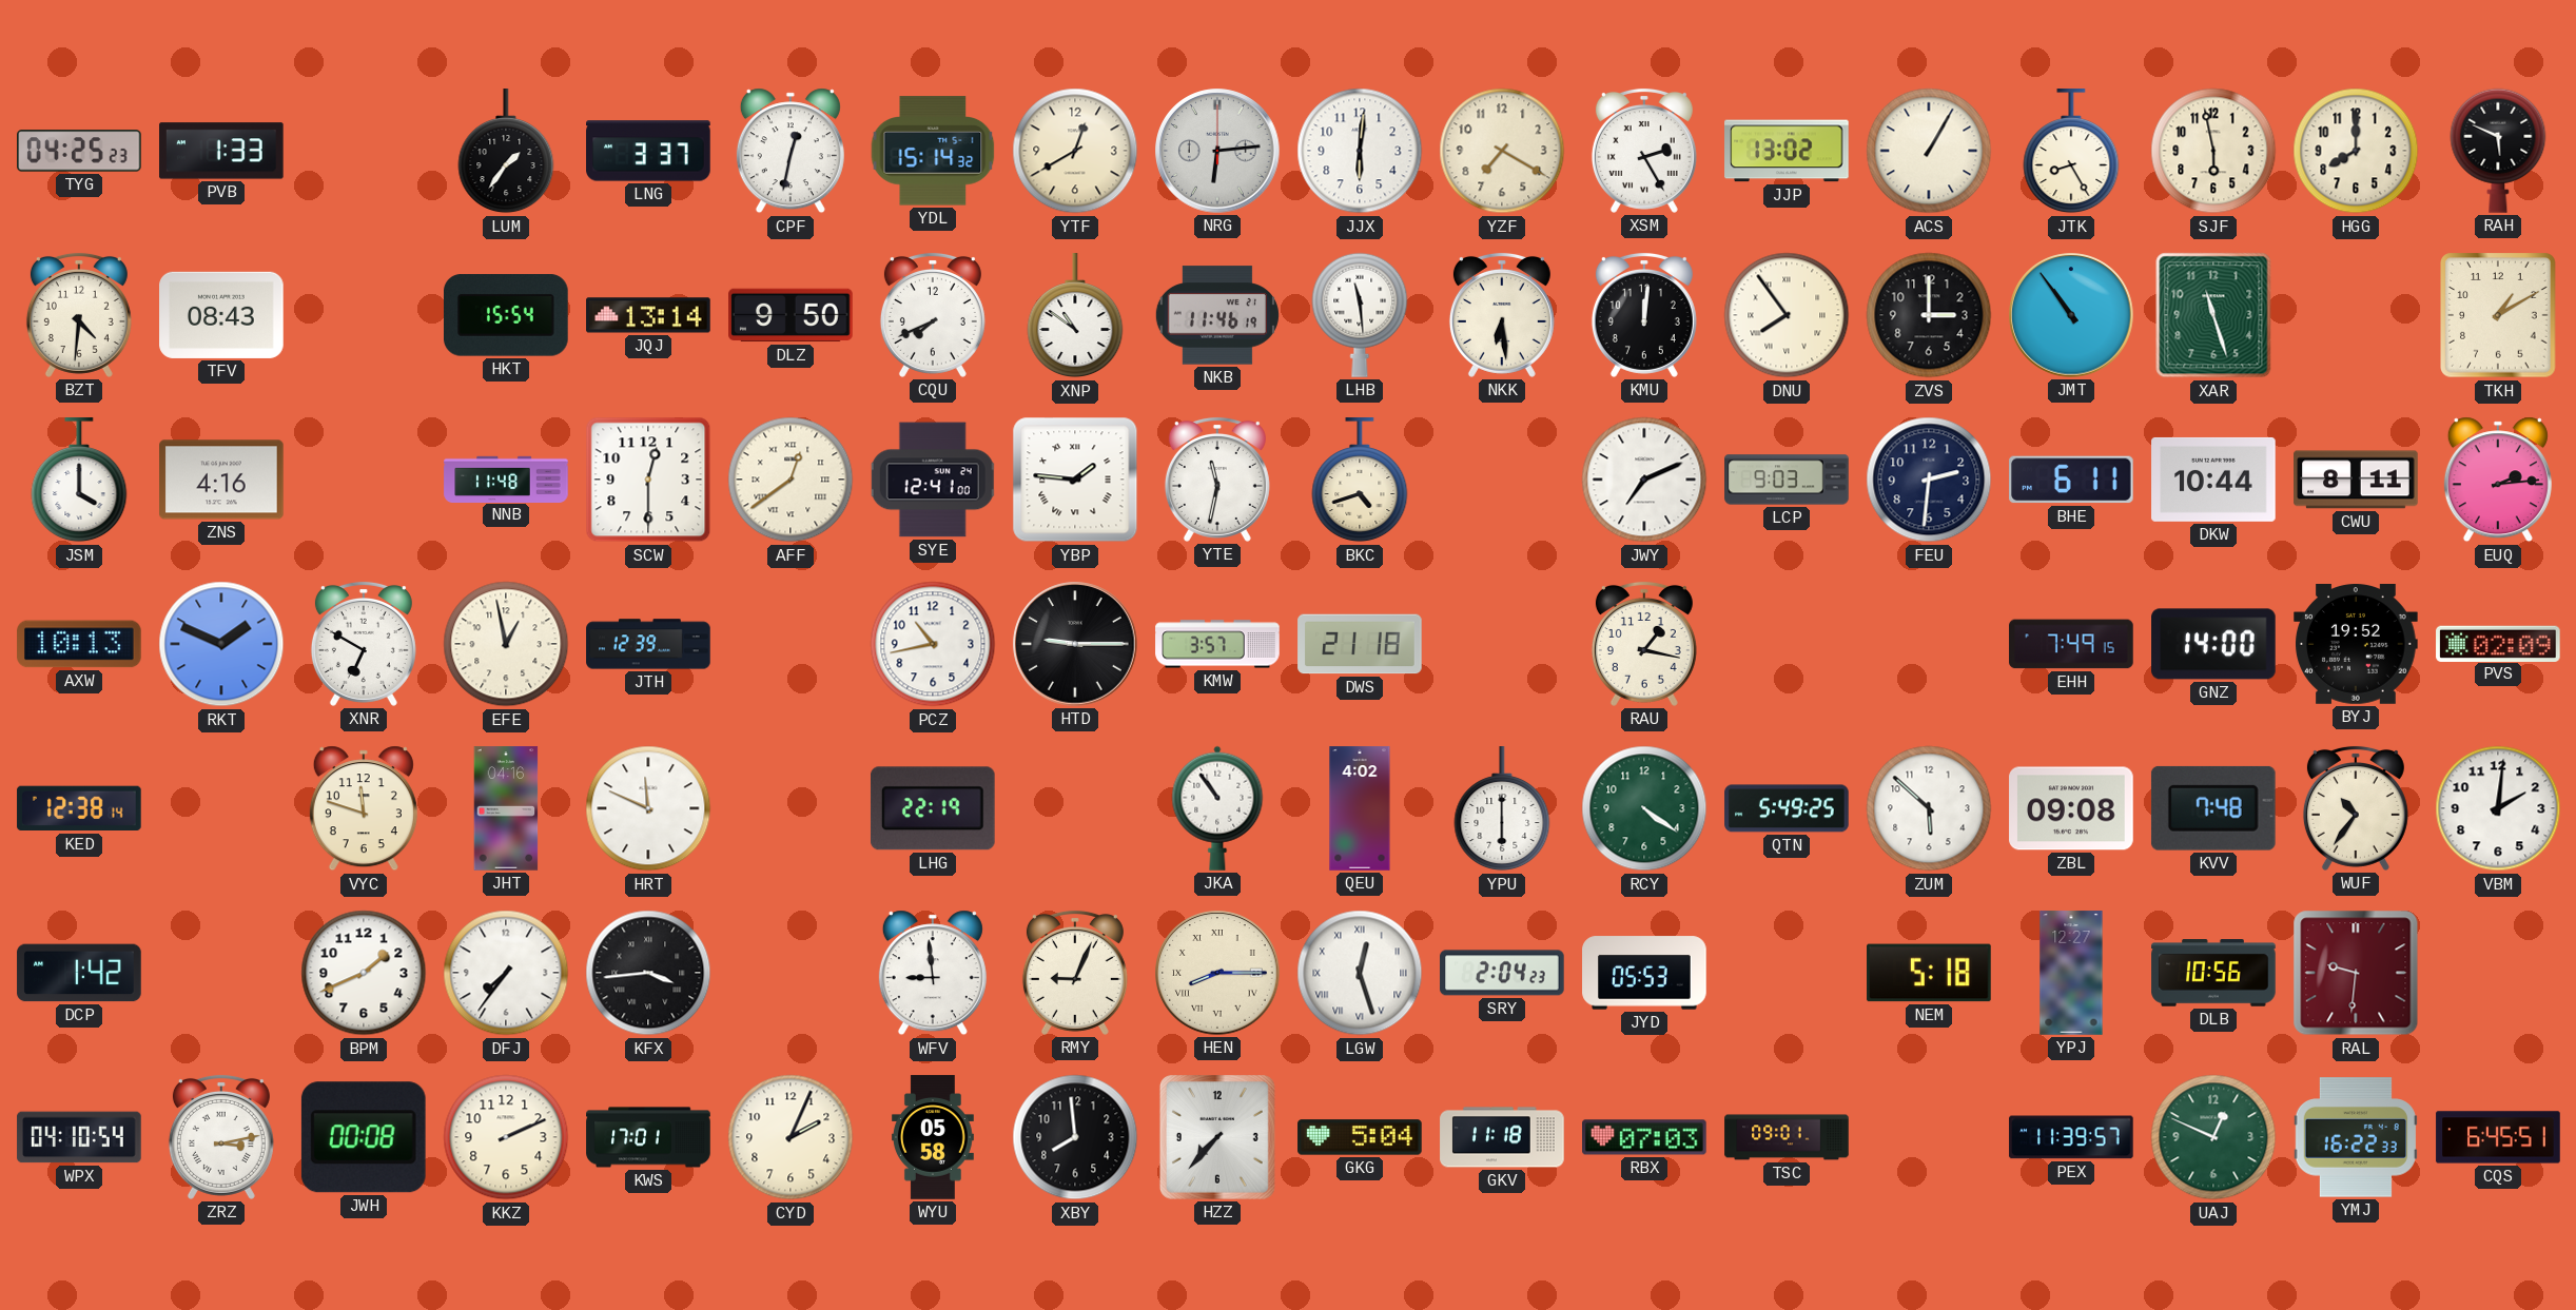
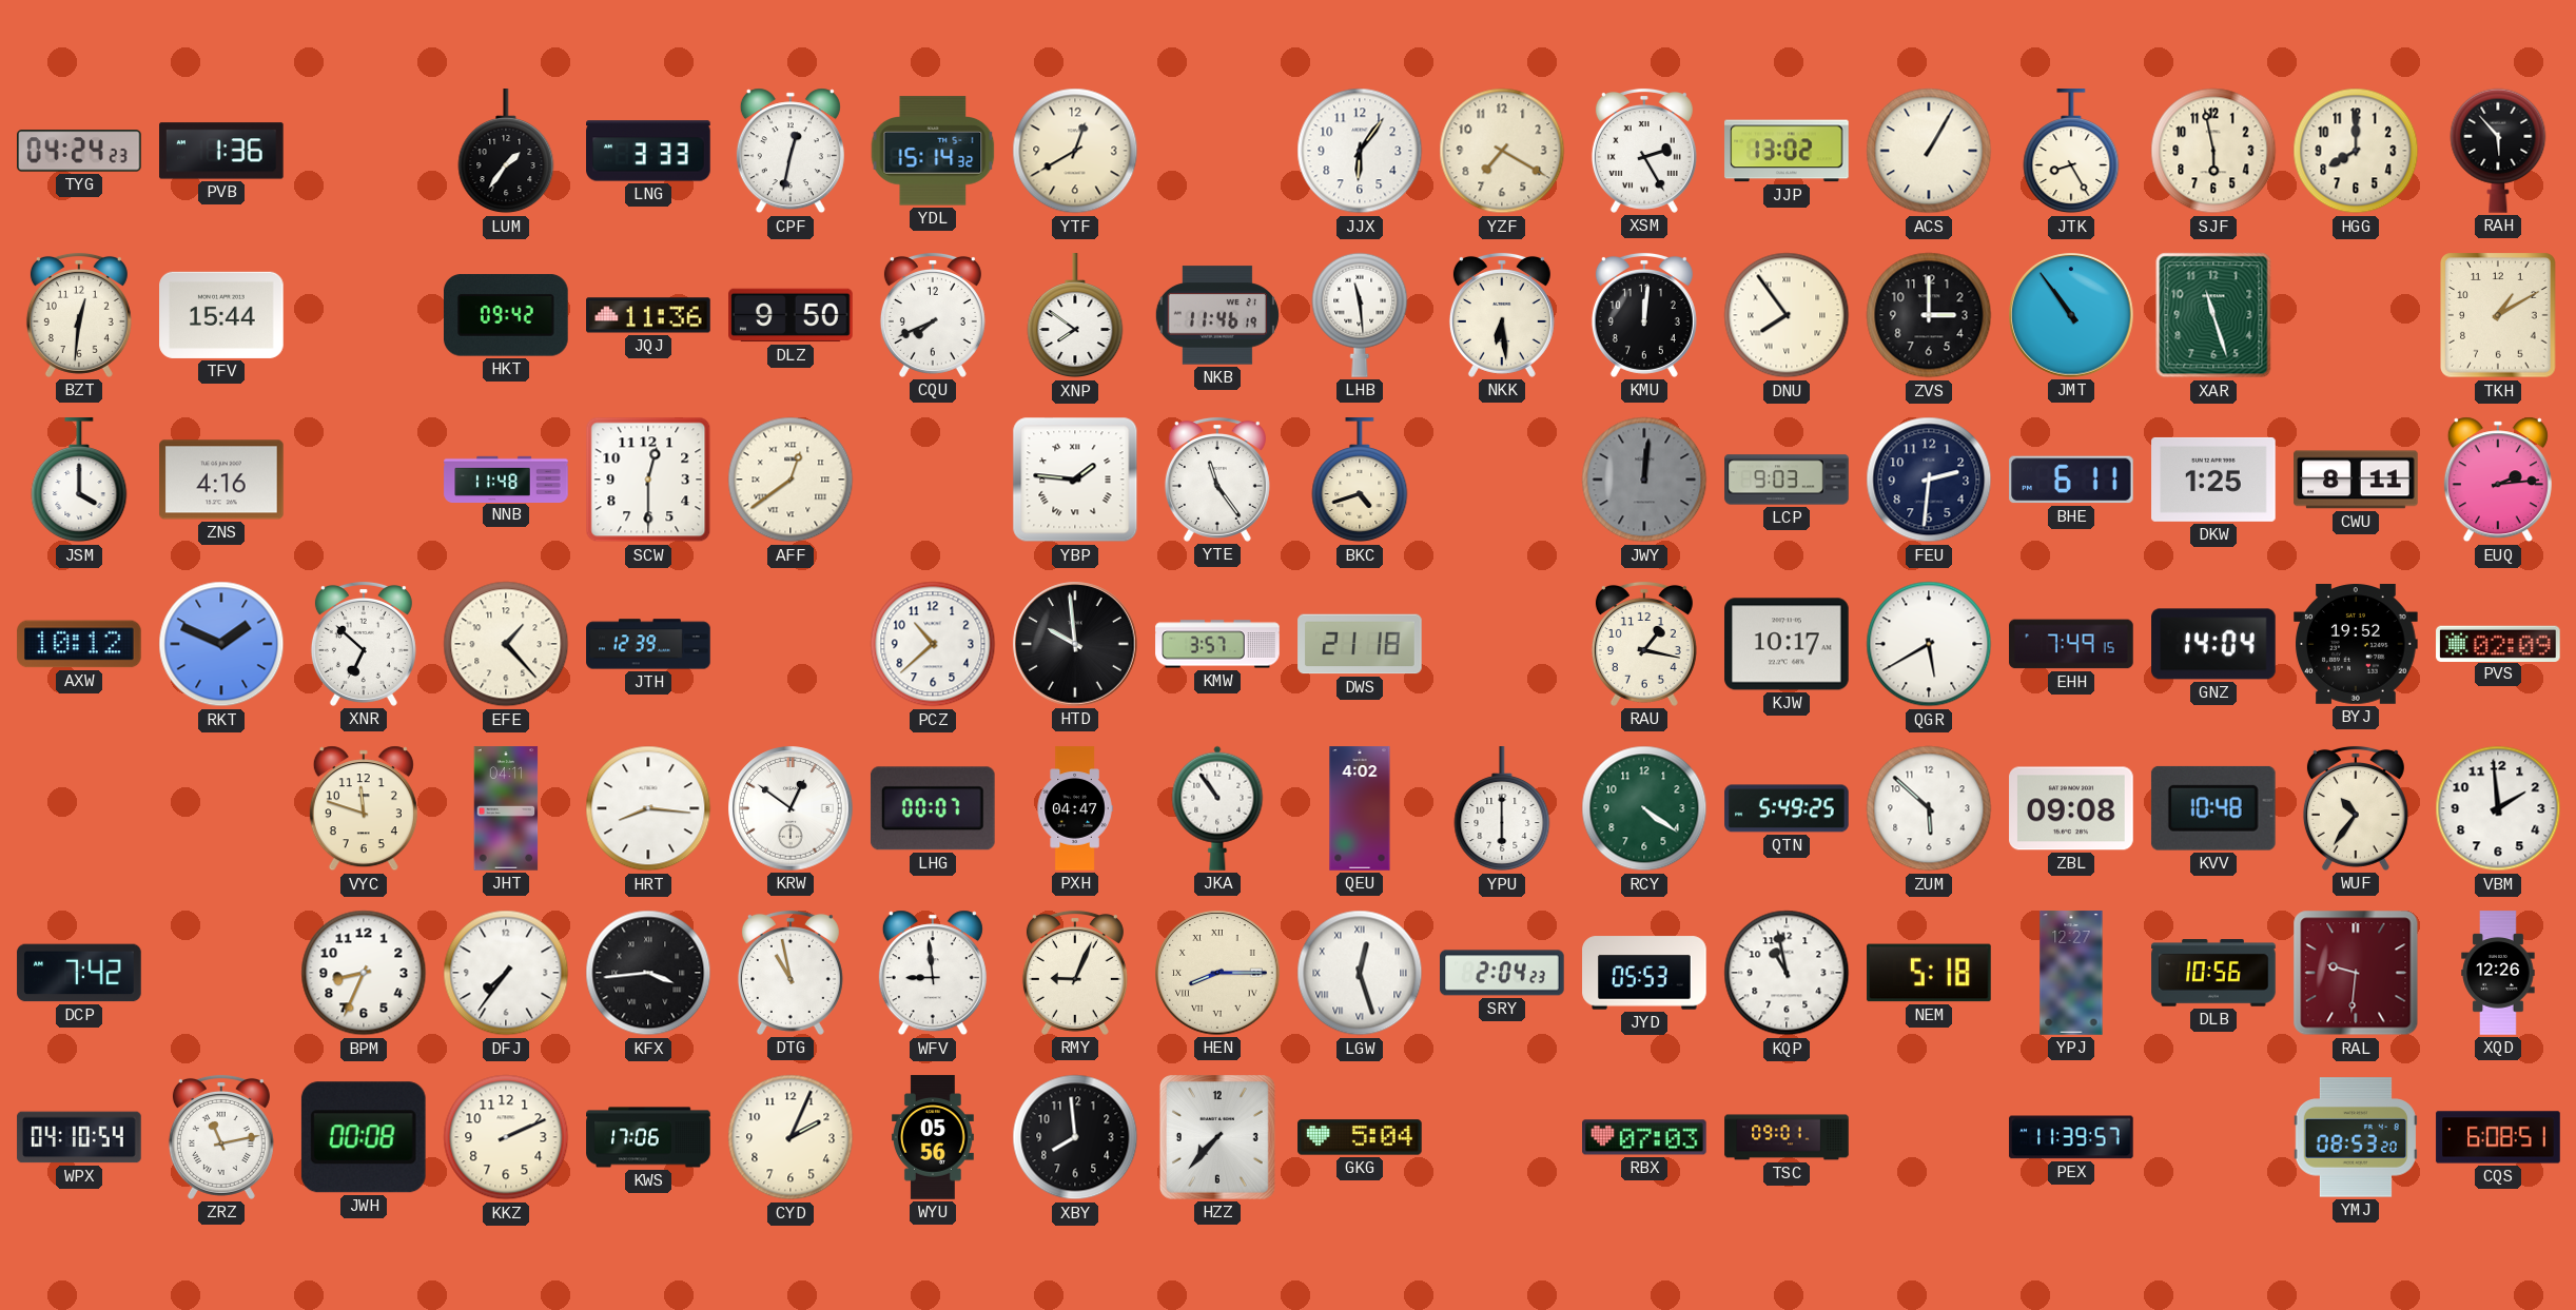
TYG: 04:25 -> 04:24
PVB: 1:33 -> 1:36
LNG: 3:37 -> 3:33
NRG: 6:14 -> none
JJX: 6:01 -> 6:06
RAH: 5:49 -> 5:53
BZT: 4:31 -> 12:31
TFV: 08:43 -> 15:44
HKT: 15:54 -> 09:42
JQJ: 13:14 -> 11:36
XNP: 10:51 -> 7:51
SYE: 12:41 -> none
YTE: 11:32 -> 11:24
JWY: 7:11 -> 12:01
JWY dial: white -> grey
DKW: 10:44 -> 1:25
AXW: 10:13 -> 10:12
XNR: 6:50 -> 6:52
EFE: 12:58 -> 1:23
PCZ: 10:43 -> 10:38
HTD: 9:15 -> 9:59
KJW: none -> 10:17
QGR: none -> 5:40
GNZ: 14:00 -> 14:04
KED: 12:38 -> none
JHT: 04:16 -> 04:11
HRT: 11:49 -> 8:16
KRW: none -> 12:51
LHG: 22:19 -> 00:07
PXH: none -> 04:47
KVV: 7:48 -> 10:48
VBM: 2:01 -> 1:59
DCP: 1:42 -> 7:42
BPM: 1:41 -> 8:34
DTG: none -> 10:58
KQP: none -> 10:58
XQD: none -> 12:26
ZRZ: 3:13 -> 11:13
KWS: 17:01 -> 17:06
WYU: 05:58 -> 05:56
GKV: 11:18 -> none
UAJ: 12:49 -> none
YMJ: 16:22 -> 08:53
CQS: 6:45 -> 6:08
